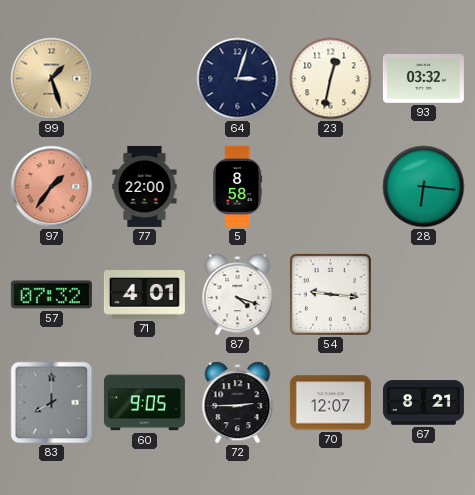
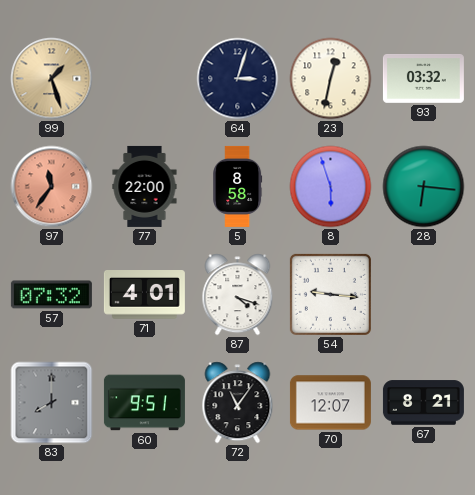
97: 1:36 -> 11:36
8: none -> 5:57
60: 9:05 -> 9:51
72: 2:45 -> 11:06
